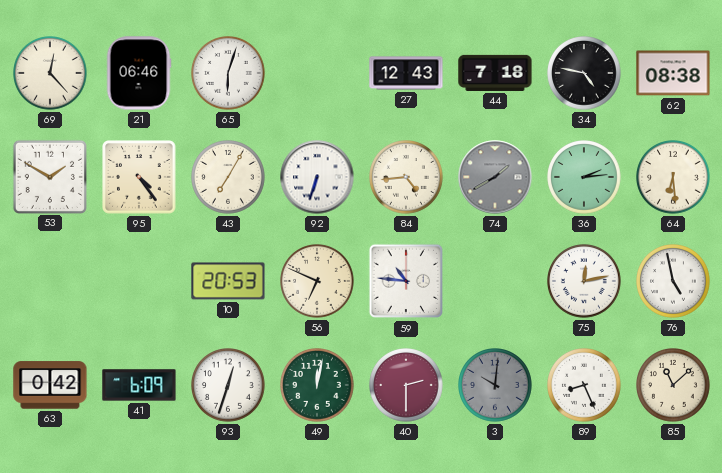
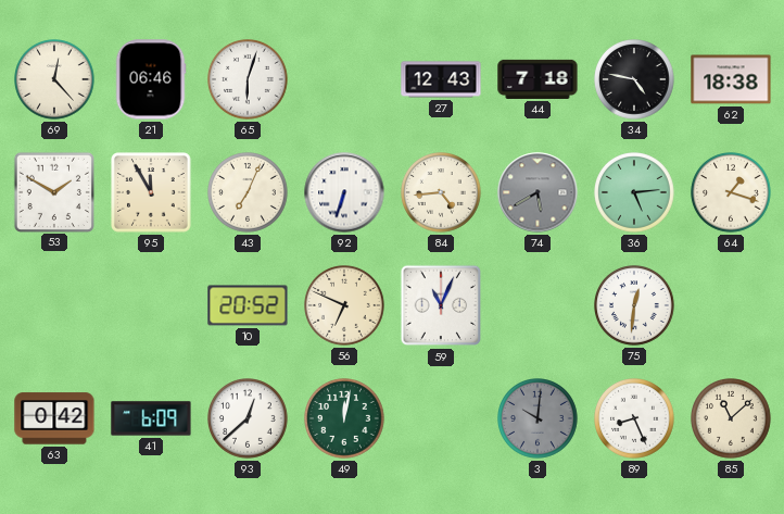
62: 08:38 -> 18:38
95: 4:24 -> 11:55
43: 7:05 -> 7:04
74: 1:40 -> 5:40
36: 2:14 -> 5:14
64: 6:29 -> 1:18
10: 20:53 -> 20:52
59: 10:46 -> 11:04
75: 12:13 -> 12:31
76: 4:58 -> none
93: 12:33 -> 12:38
40: 2:30 -> none
